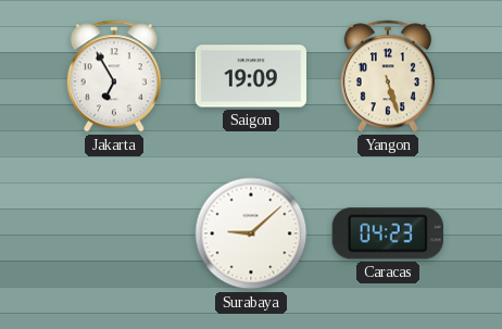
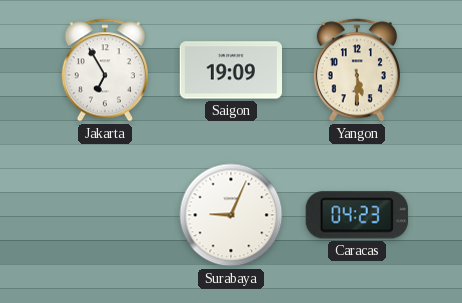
Yangon: 5:27 -> 5:30
Surabaya: 9:08 -> 9:04
